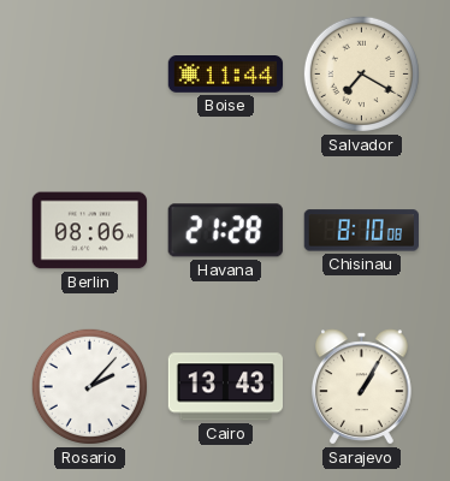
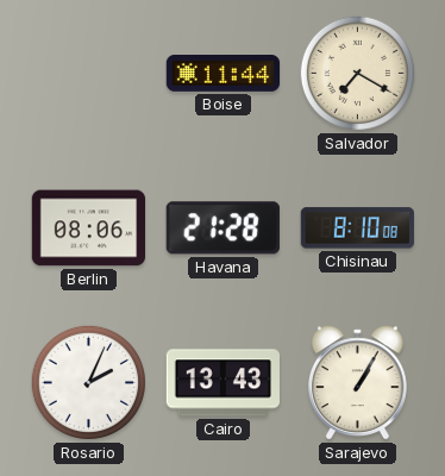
Rosario: 2:07 -> 2:04
